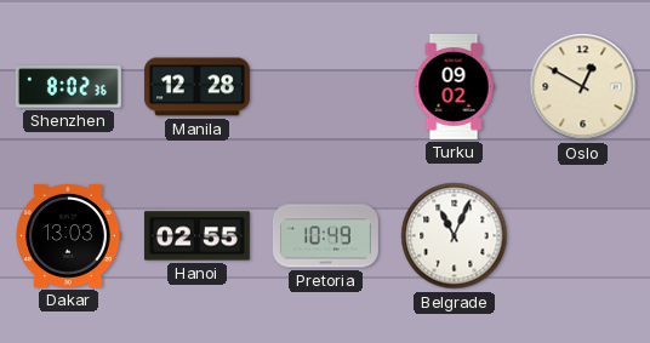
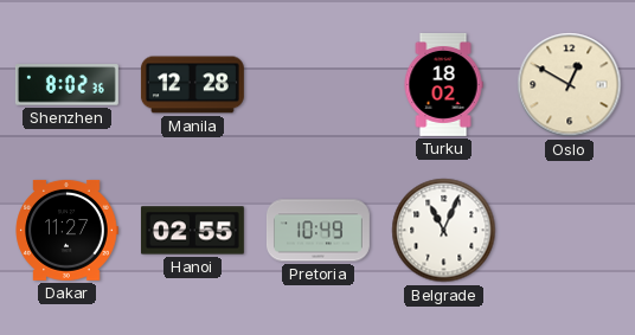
Turku: 09:02 -> 18:02
Dakar: 13:03 -> 11:27
